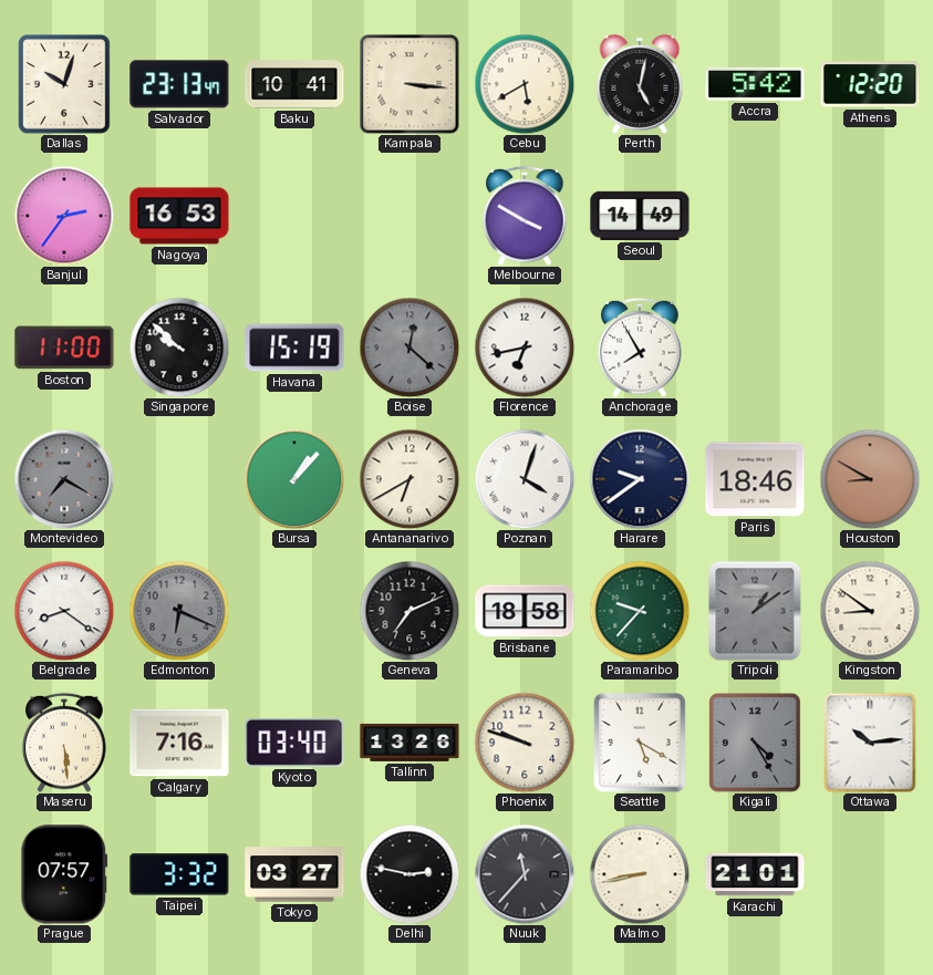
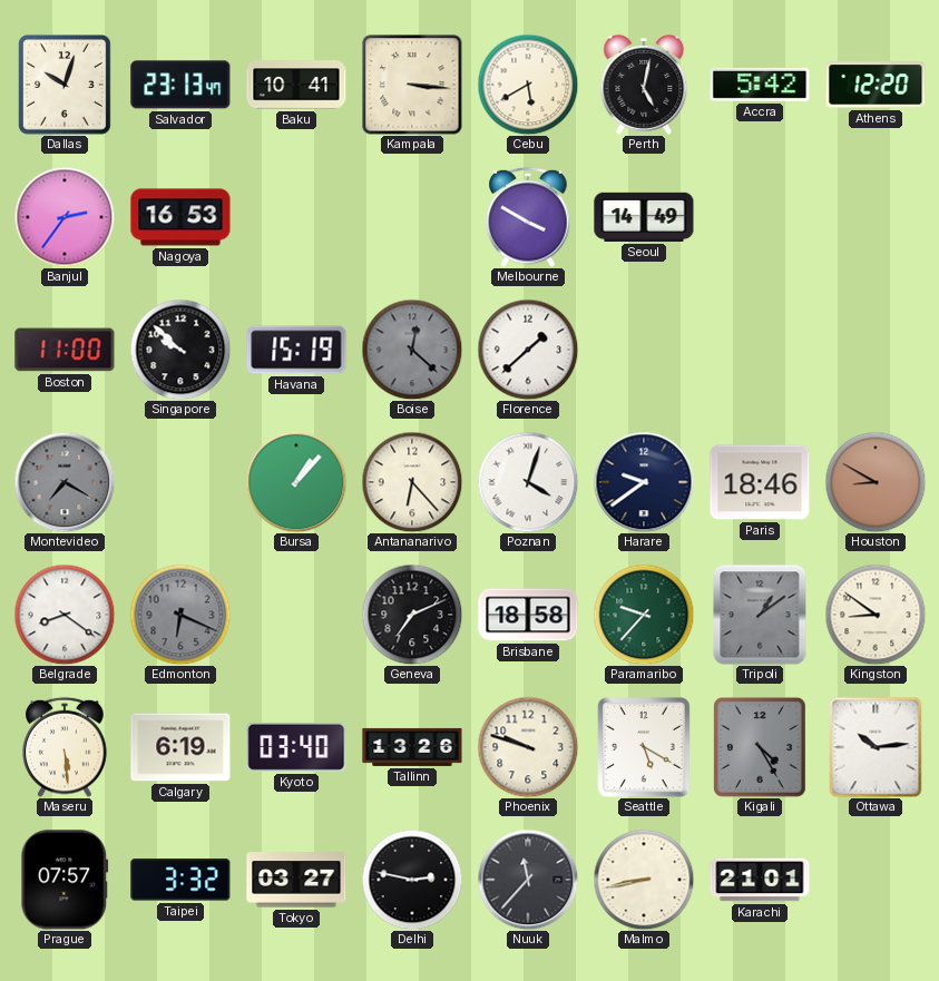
Florence: 6:43 -> 1:38
Anchorage: 7:55 -> none
Antananarivo: 6:40 -> 6:23
Calgary: 7:16 -> 6:19
